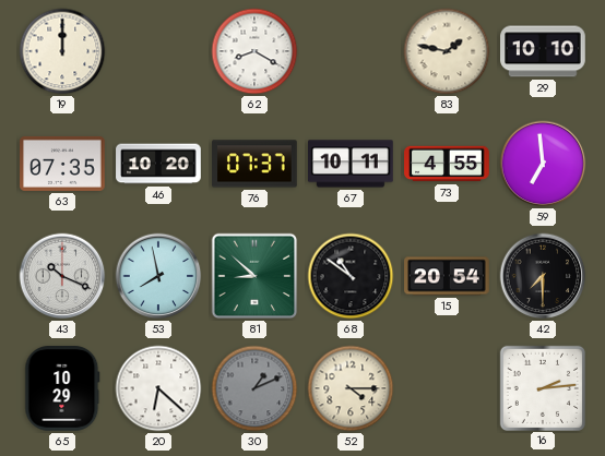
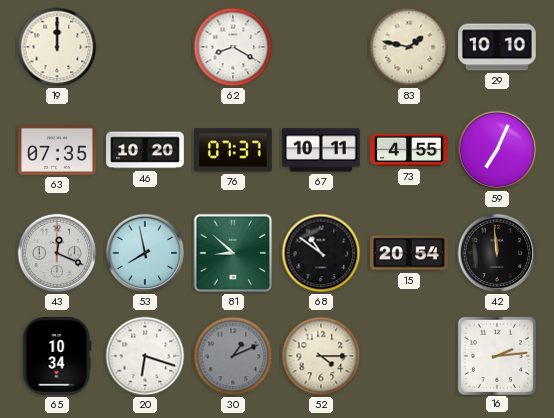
59: 6:59 -> 7:04
43: 10:19 -> 12:19
42: 7:30 -> 11:59
65: 10:29 -> 10:34
20: 6:22 -> 6:18
